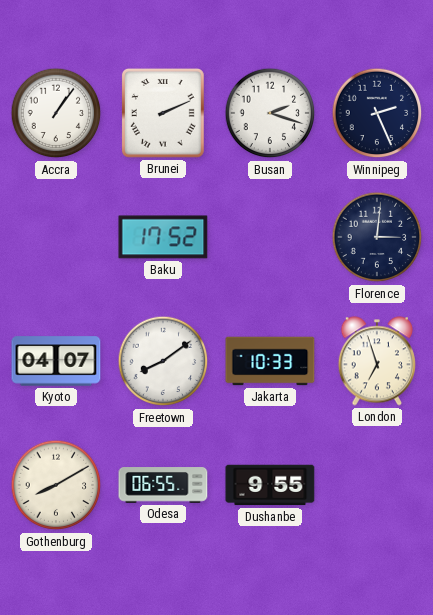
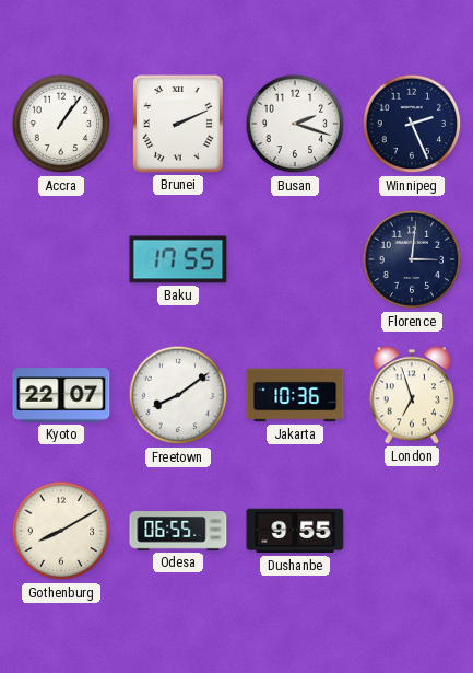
Baku: 17:52 -> 17:55
Kyoto: 04:07 -> 22:07
Jakarta: 10:33 -> 10:36
